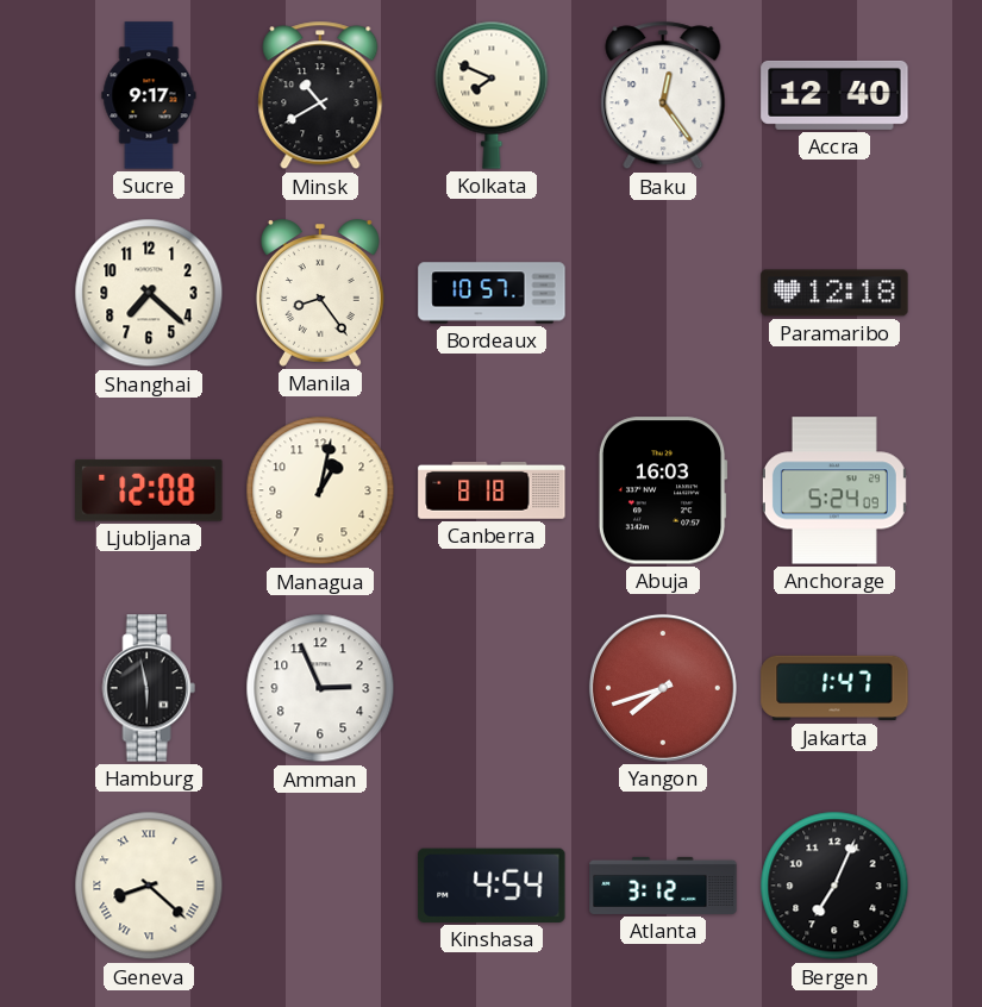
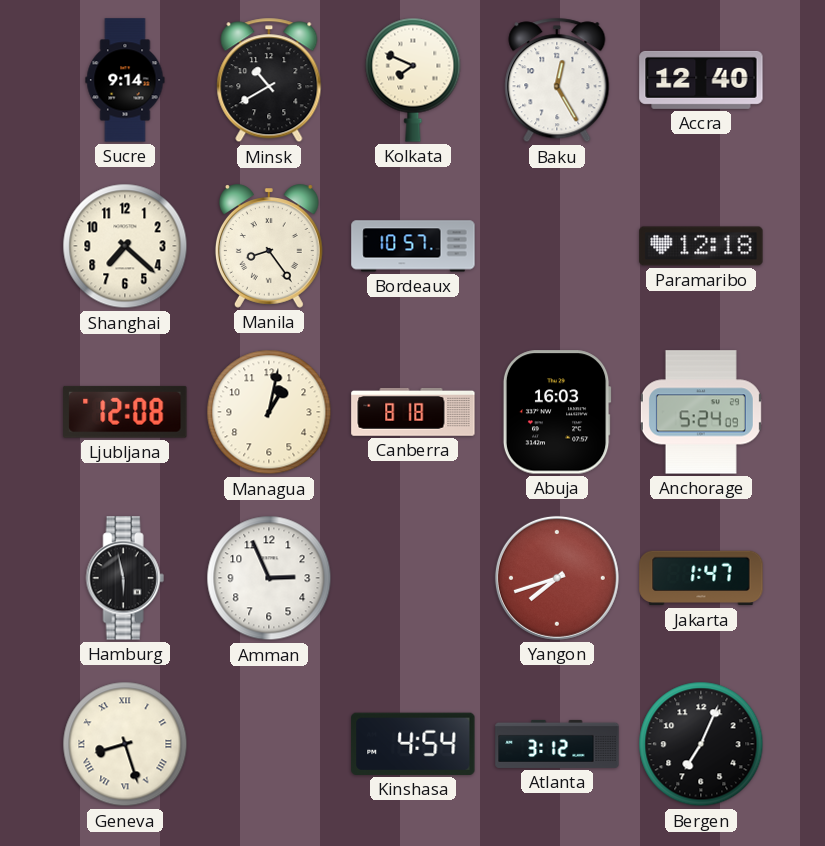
Sucre: 9:17 -> 9:14
Baku: 12:24 -> 12:25
Geneva: 8:22 -> 8:27
